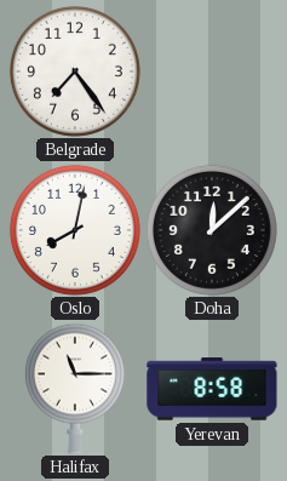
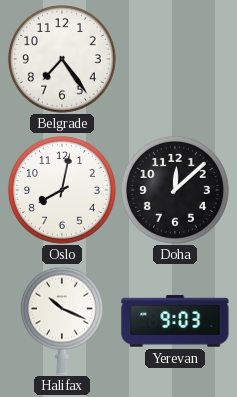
Halifax: 11:15 -> 10:19
Yerevan: 8:58 -> 9:03
